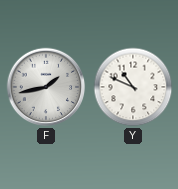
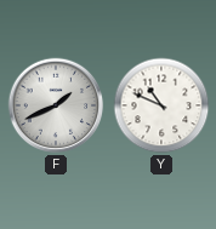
F: 1:43 -> 1:41
